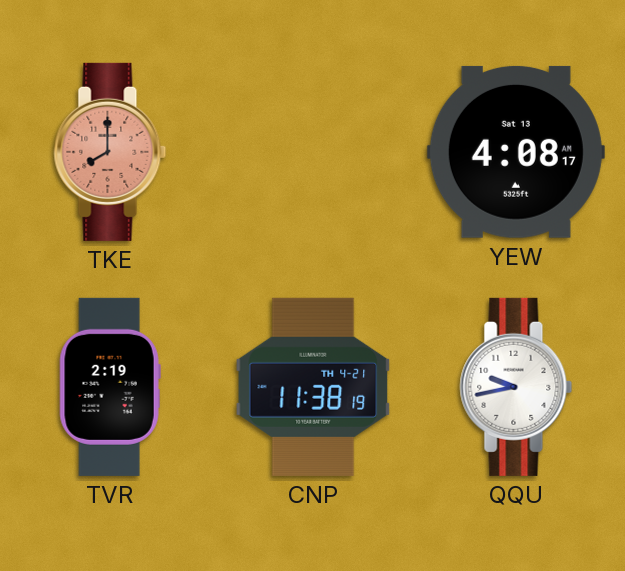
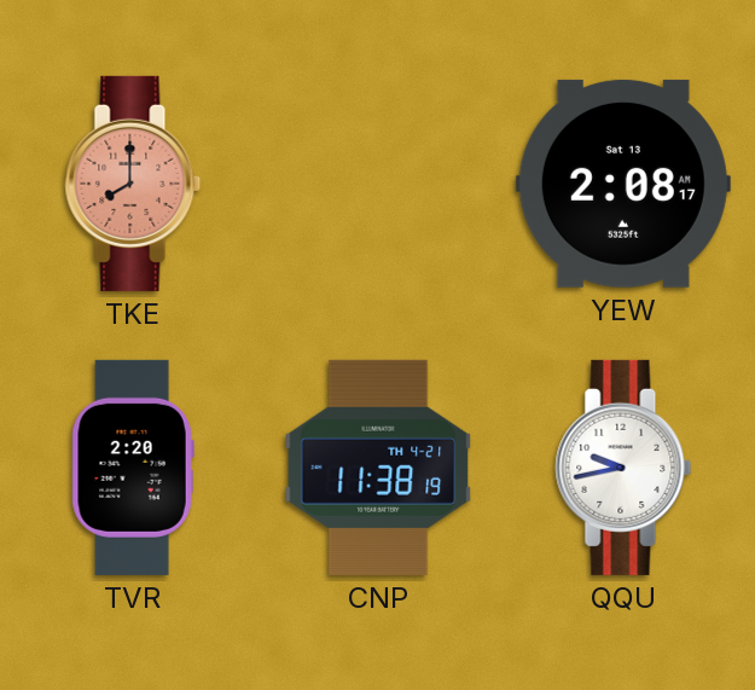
YEW: 4:08 -> 2:08
TVR: 2:19 -> 2:20
